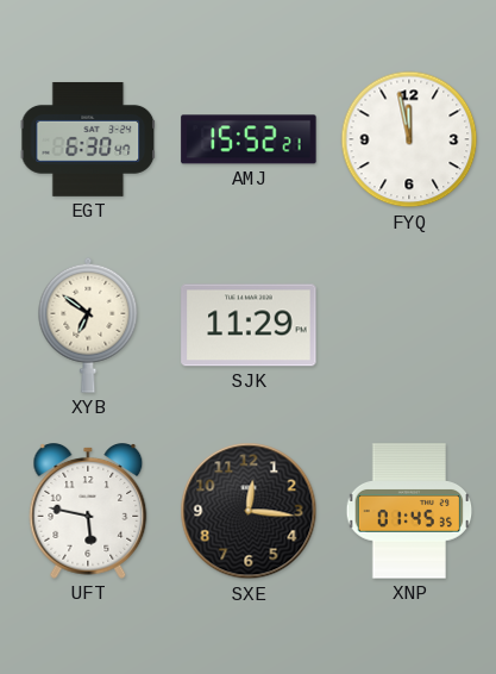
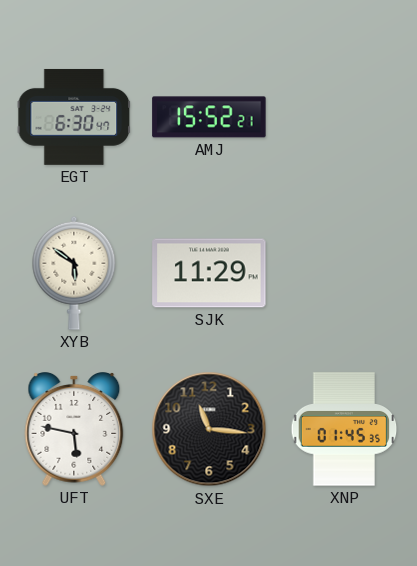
FYQ: 11:58 -> none
XYB: 6:51 -> 5:51
SXE: 12:16 -> 11:16
